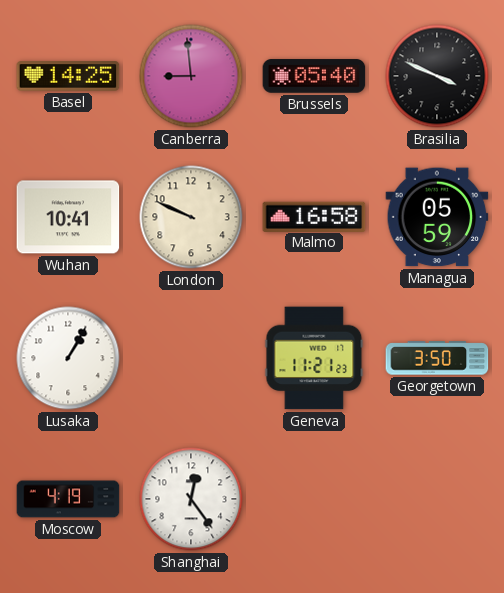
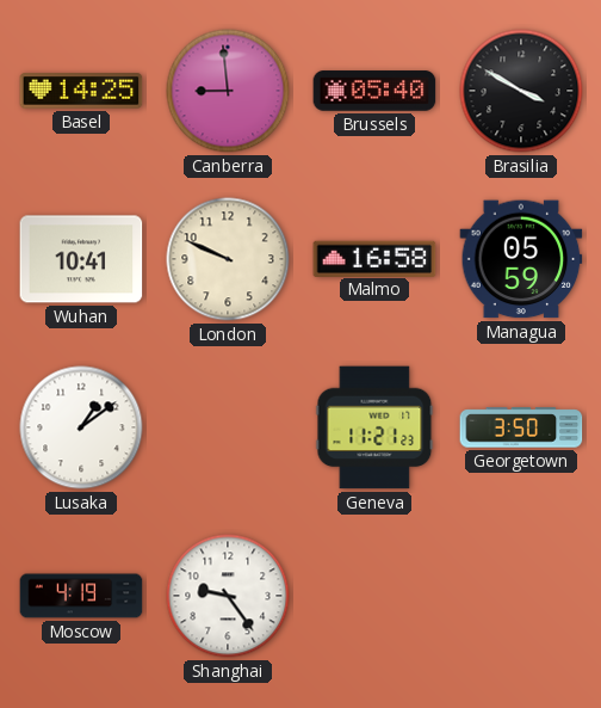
Brasilia: 3:49 -> 3:50
Lusaka: 1:05 -> 1:09
Shanghai: 12:24 -> 9:24
